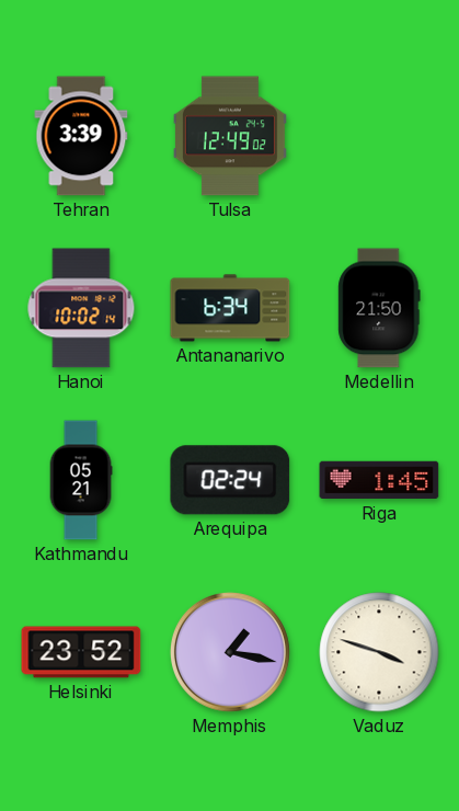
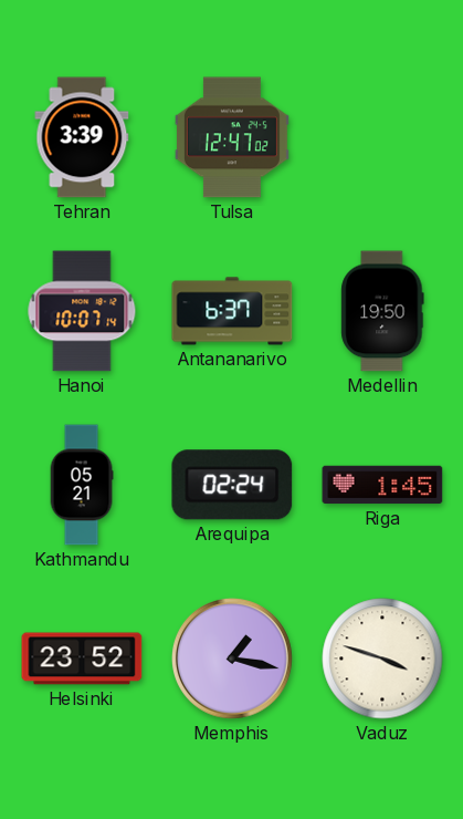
Tulsa: 12:49 -> 12:47
Hanoi: 10:02 -> 10:07
Antananarivo: 6:34 -> 6:37
Medellin: 21:50 -> 19:50
